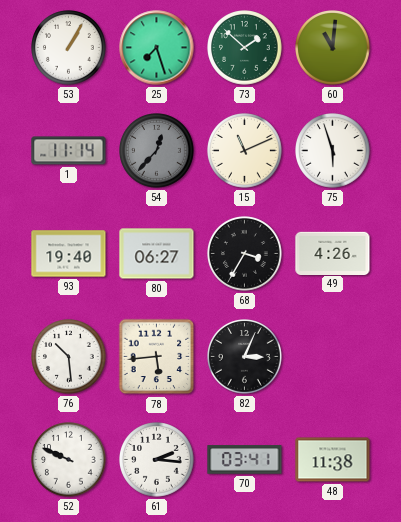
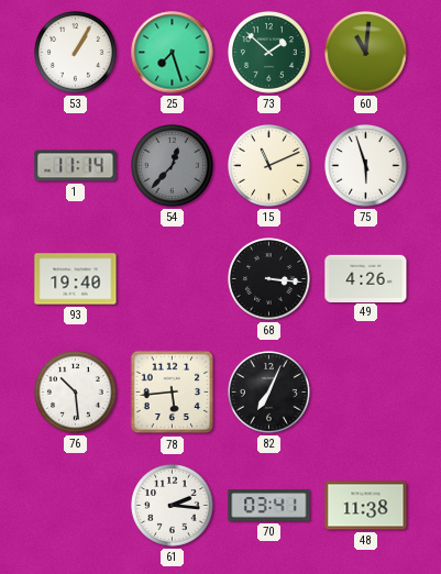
80: 06:27 -> none
68: 3:35 -> 3:16
82: 3:04 -> 7:04
52: 9:49 -> none
